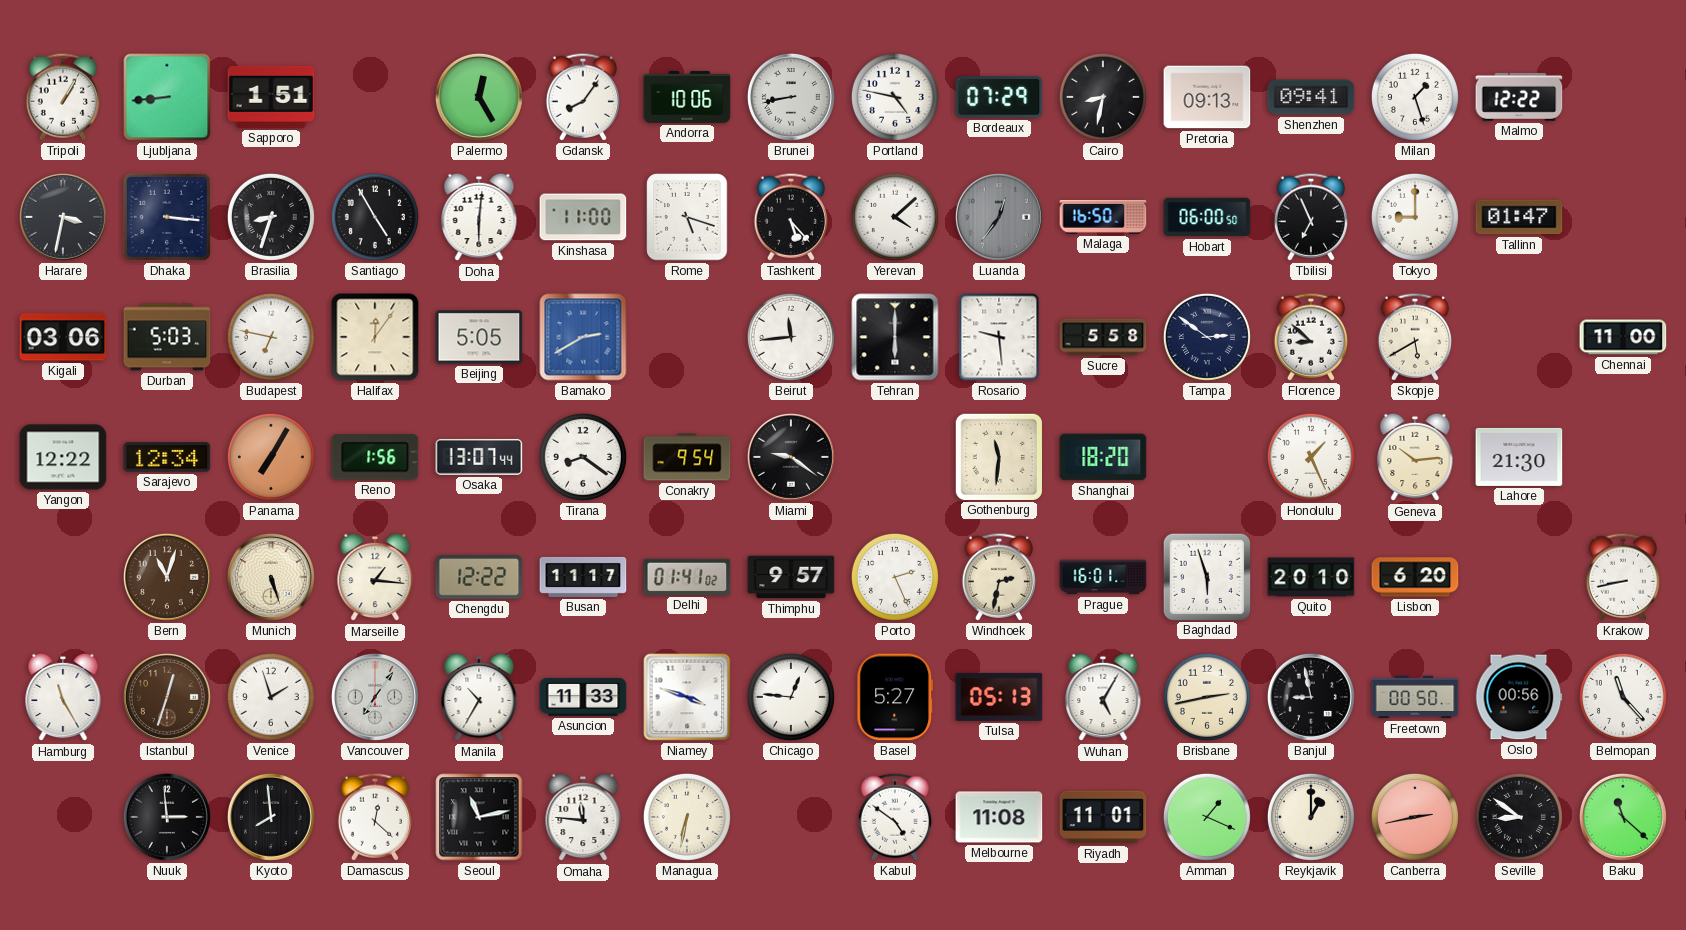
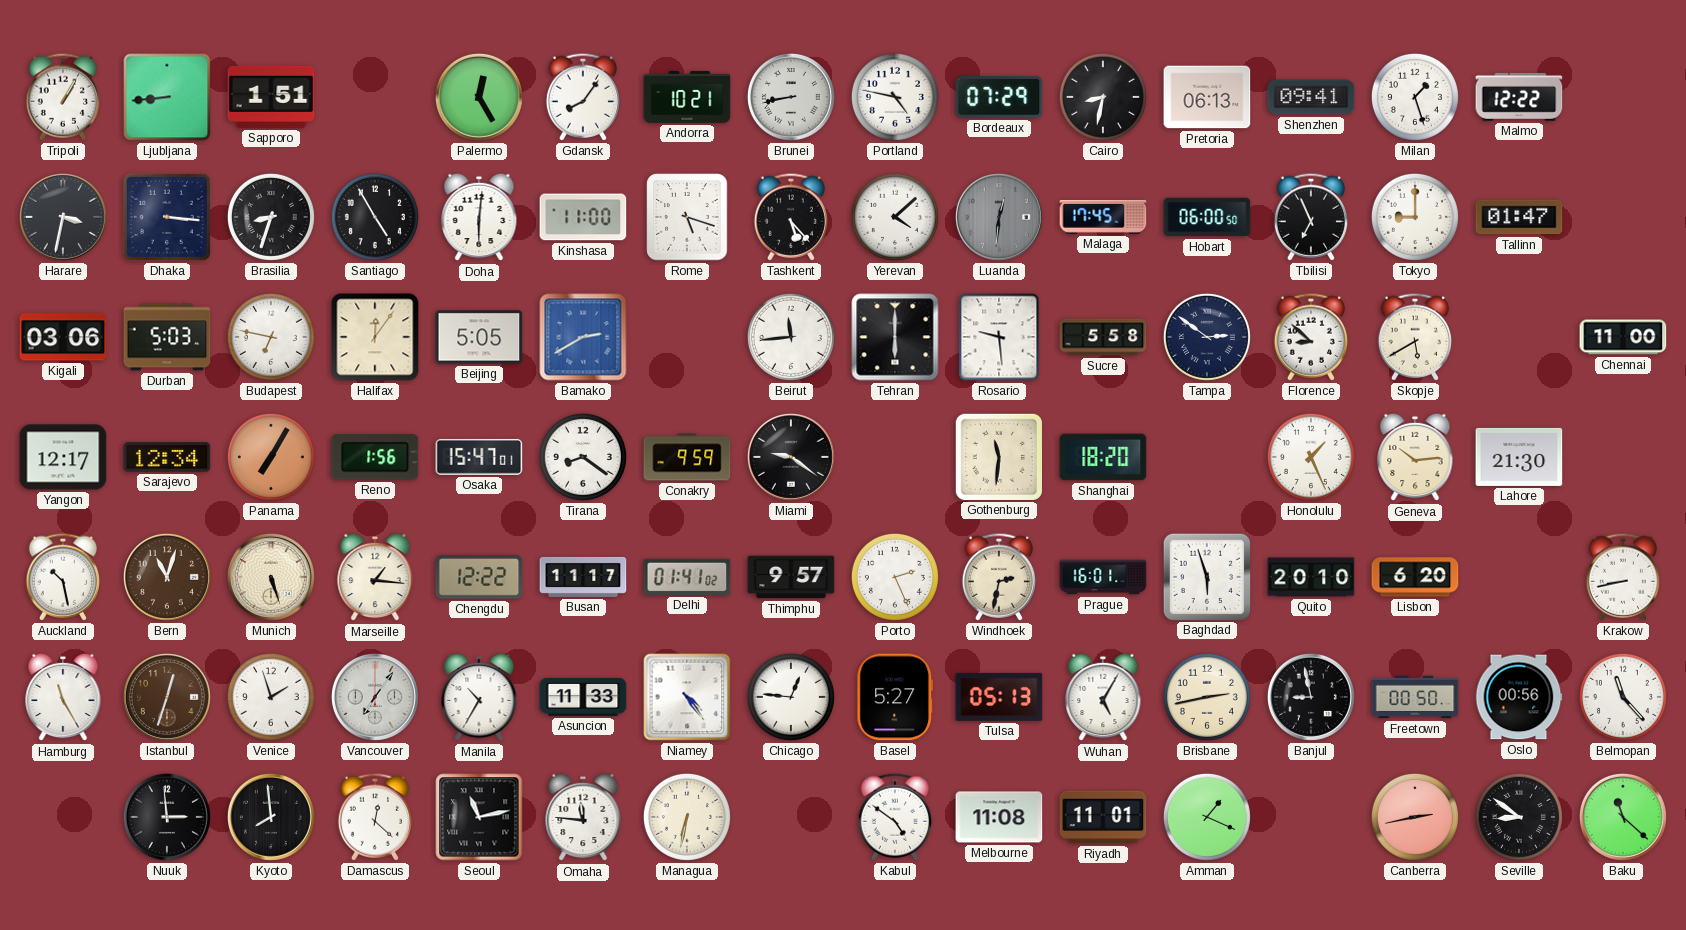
Andorra: 10:06 -> 10:21
Pretoria: 09:13 -> 06:13
Luanda: 12:36 -> 12:31
Malaga: 16:50 -> 17:45
Yangon: 12:22 -> 12:17
Osaka: 13:07 -> 15:47
Conakry: 9:54 -> 9:59
Auckland: none -> 10:28
Niamey: 3:48 -> 4:24
Reykjavik: 1:00 -> none
